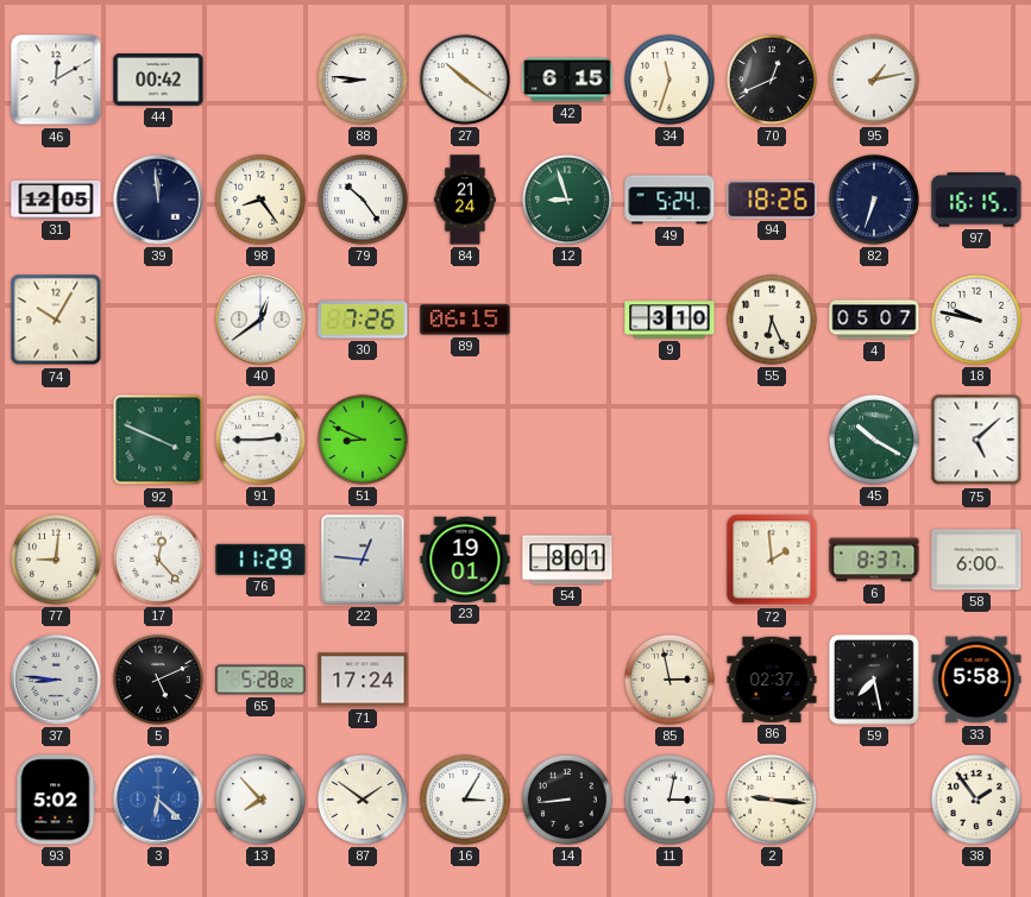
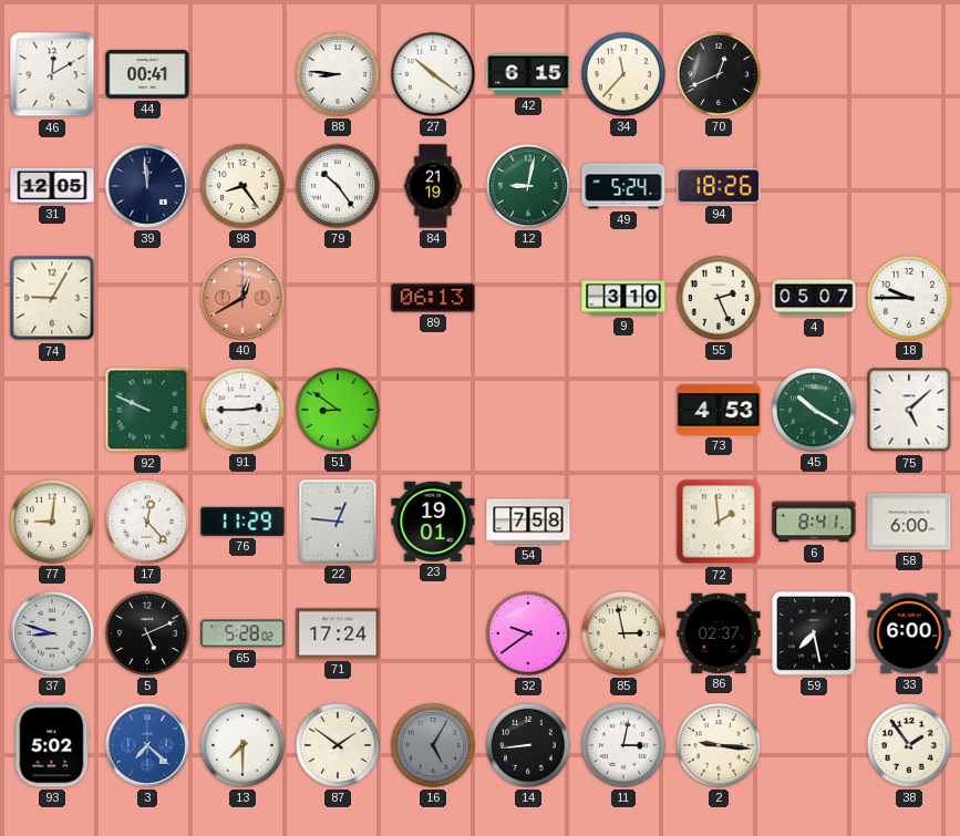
44: 00:42 -> 00:41
34: 11:33 -> 11:37
95: 1:13 -> none
84: 21:24 -> 21:19
12: 8:57 -> 9:02
82: 6:33 -> none
97: 16:15 -> none
74: 10:05 -> 9:05
40: 12:39 -> 12:40
40 dial: white -> salmon
30: 7:26 -> none
89: 06:15 -> 06:13
55: 6:26 -> 2:26
18: 9:47 -> 9:45
92: 3:49 -> 9:49
51: 8:49 -> 8:51
73: none -> 4:53
54: 8:01 -> 7:58
6: 8:37 -> 8:41
37: 8:46 -> 8:48
32: none -> 9:39
33: 5:58 -> 6:00
3: 6:22 -> 7:22
13: 7:53 -> 7:30
16: 3:05 -> 5:05
16 dial: white -> grey
